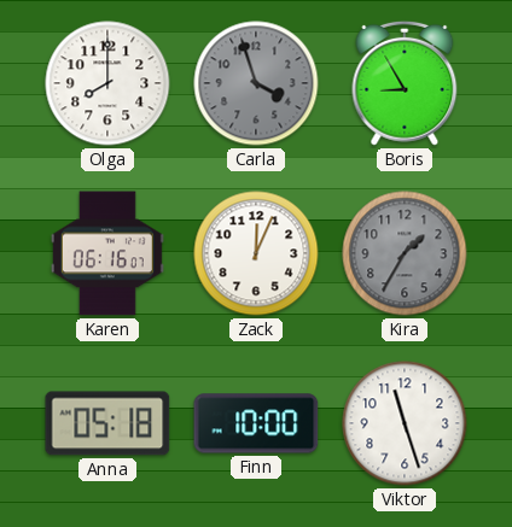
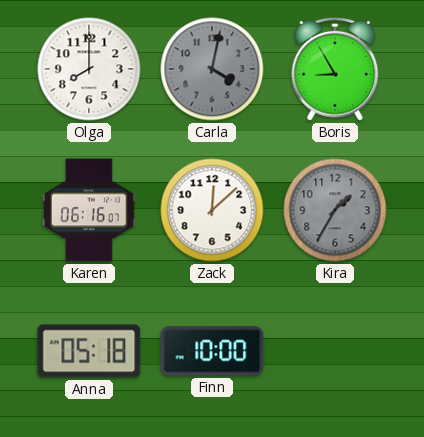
Carla: 3:57 -> 4:02
Zack: 12:04 -> 12:08
Viktor: 11:27 -> none
